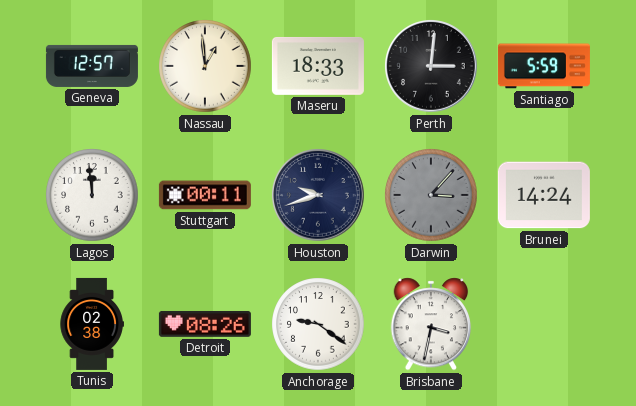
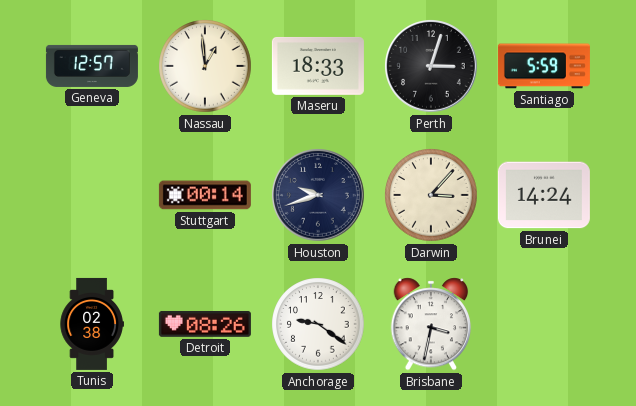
Perth: 3:01 -> 3:03
Lagos: 11:59 -> none
Stuttgart: 00:11 -> 00:14
Darwin dial: grey -> cream
